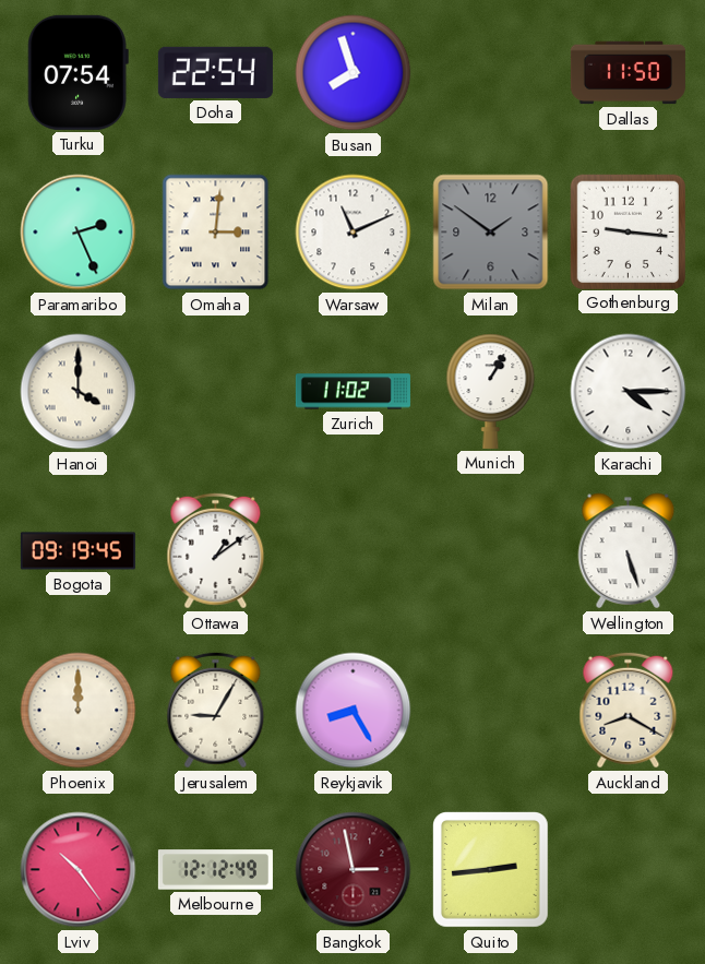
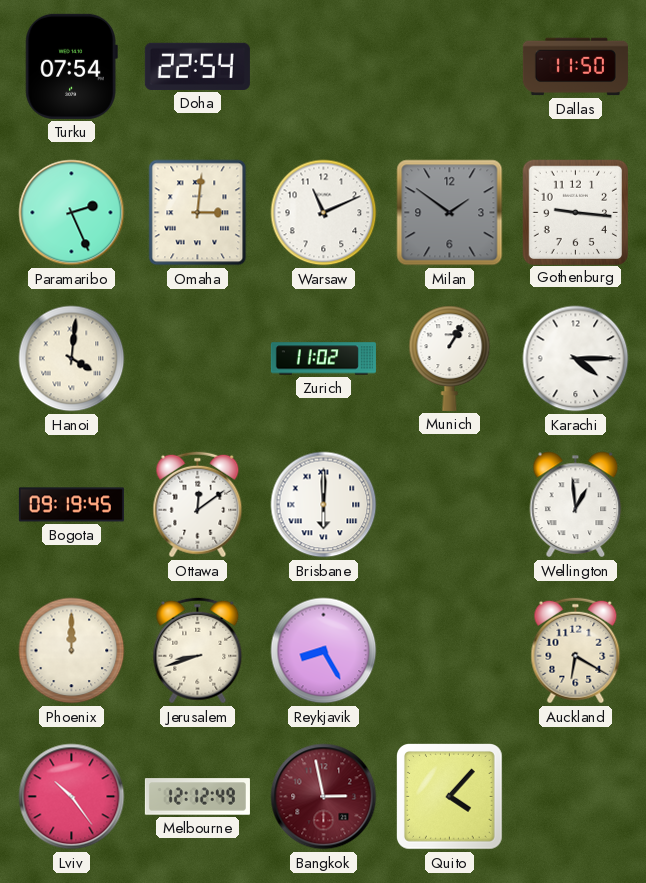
Busan: 7:57 -> none
Hanoi: 4:00 -> 4:01
Ottawa: 1:09 -> 12:09
Brisbane: none -> 6:00
Wellington: 5:27 -> 12:59
Jerusalem: 9:05 -> 8:42
Auckland: 8:20 -> 6:20
Quito: 2:44 -> 4:07
